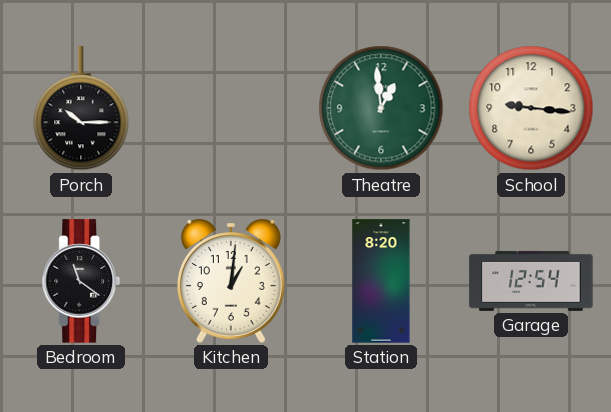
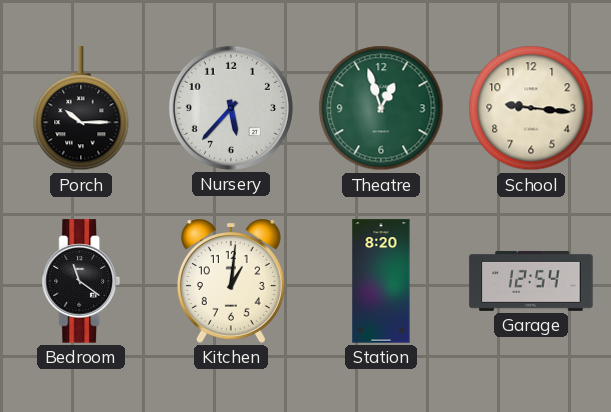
Nursery: none -> 5:37
Theatre: 12:59 -> 12:57
